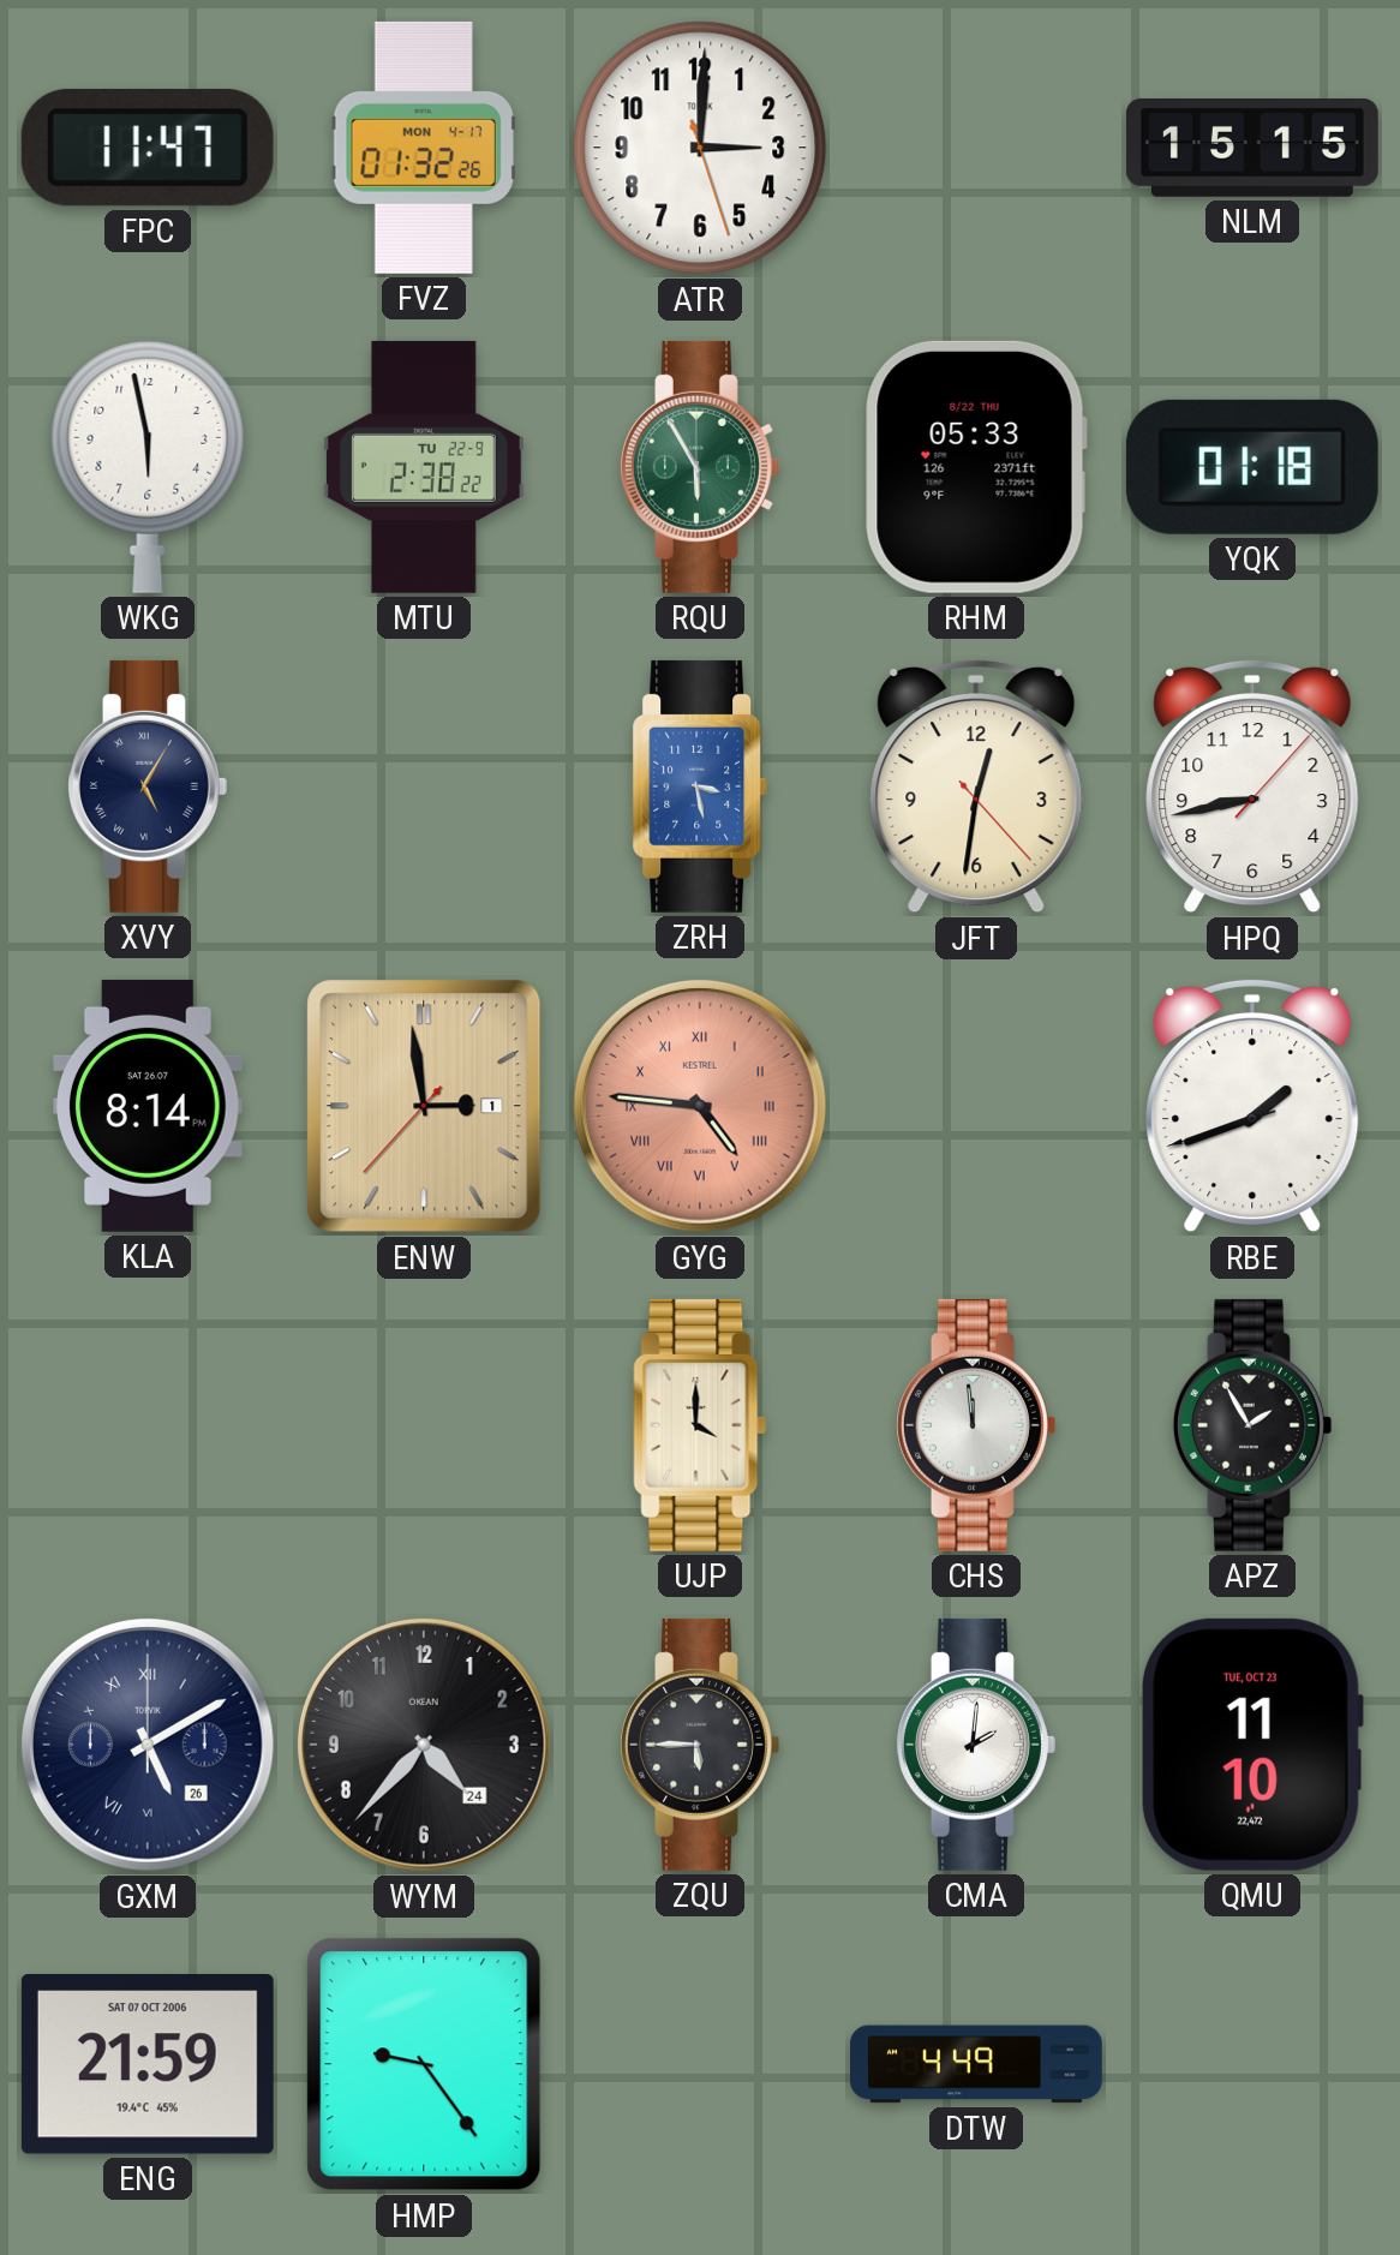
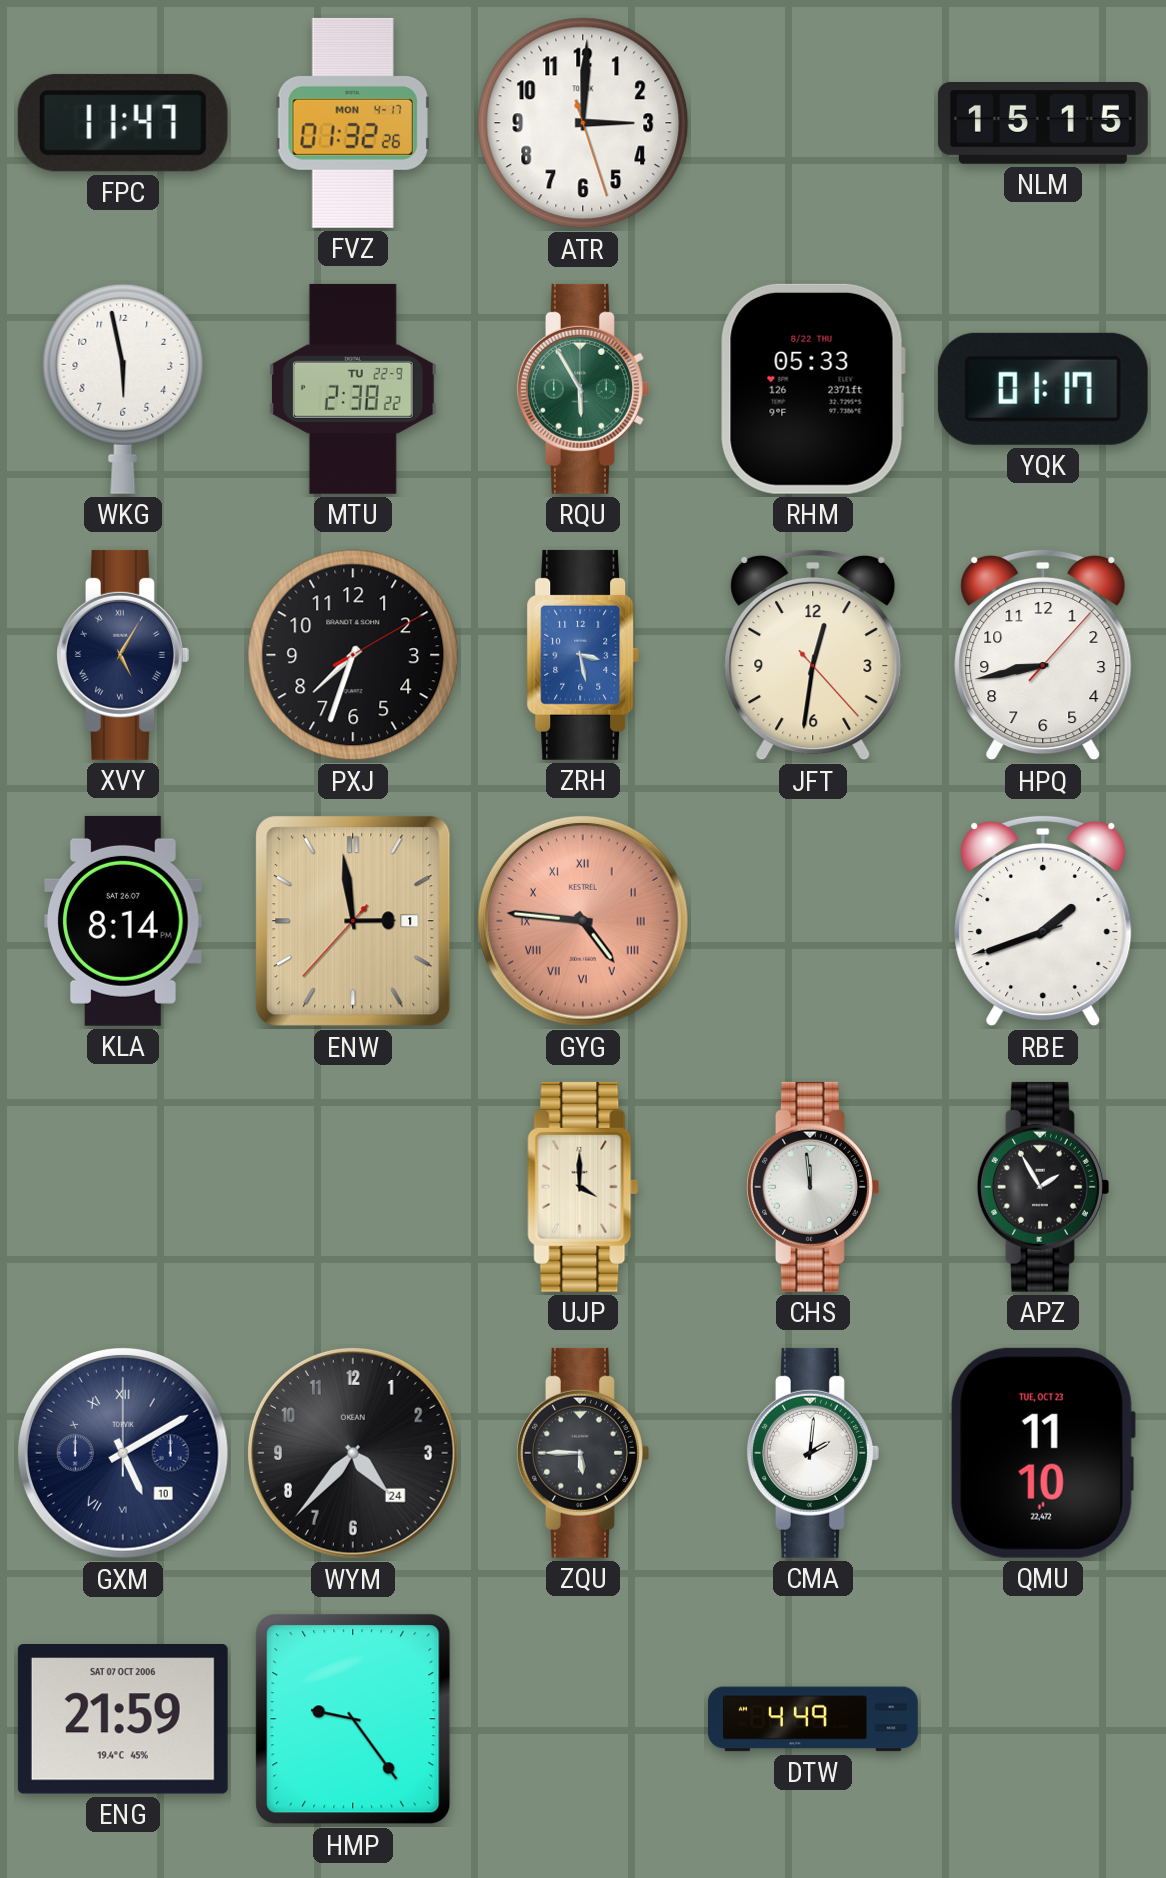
YQK: 01:18 -> 01:17
PXJ: none -> 7:33
GXM date: 26 -> 10
